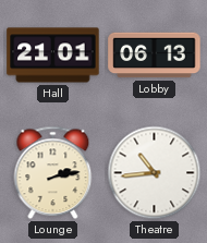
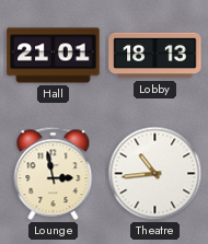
Lobby: 06:13 -> 18:13
Lounge: 2:13 -> 2:58
